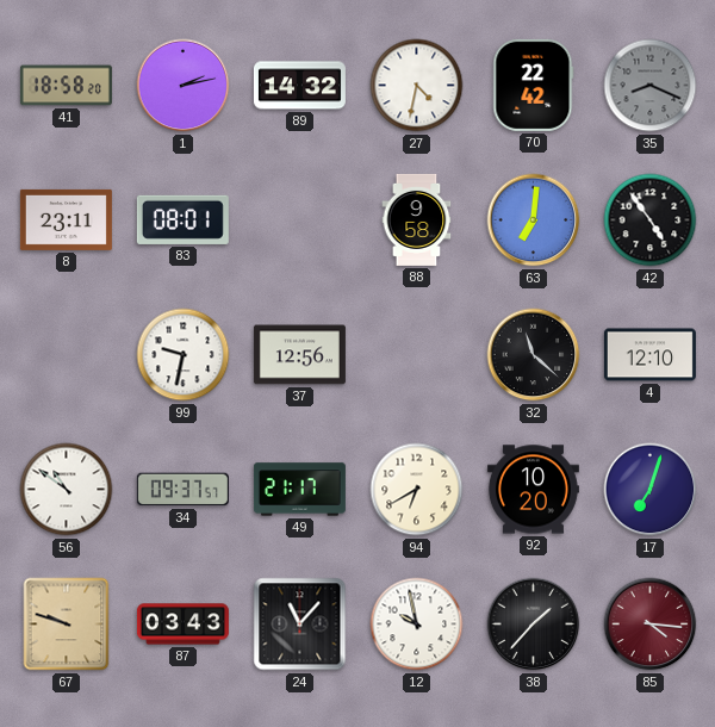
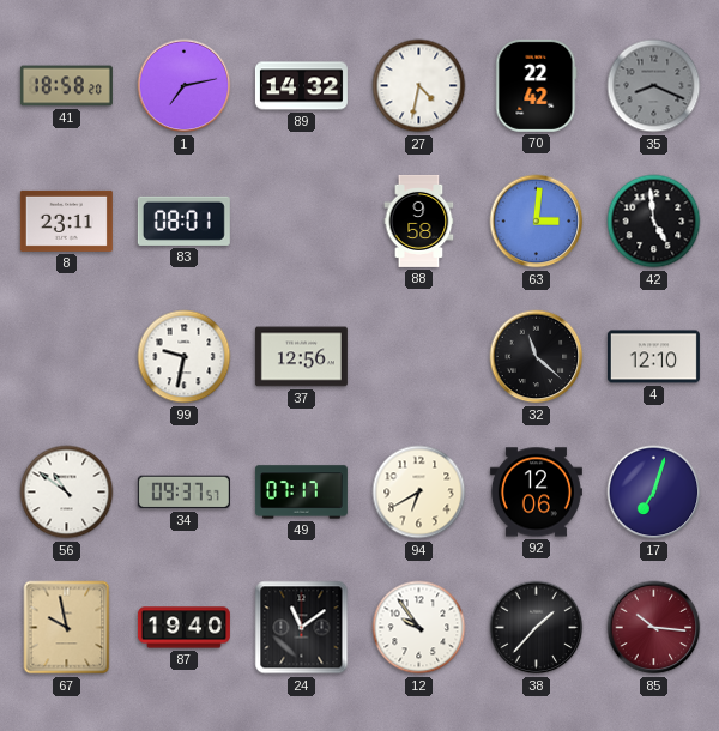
1: 2:13 -> 7:13
63: 7:01 -> 3:01
42: 4:54 -> 4:59
49: 21:17 -> 07:17
92: 10:20 -> 12:06
67: 9:48 -> 9:58
87: 03:43 -> 19:40
24: 11:07 -> 11:09
12: 9:58 -> 9:54
85: 4:16 -> 10:16
